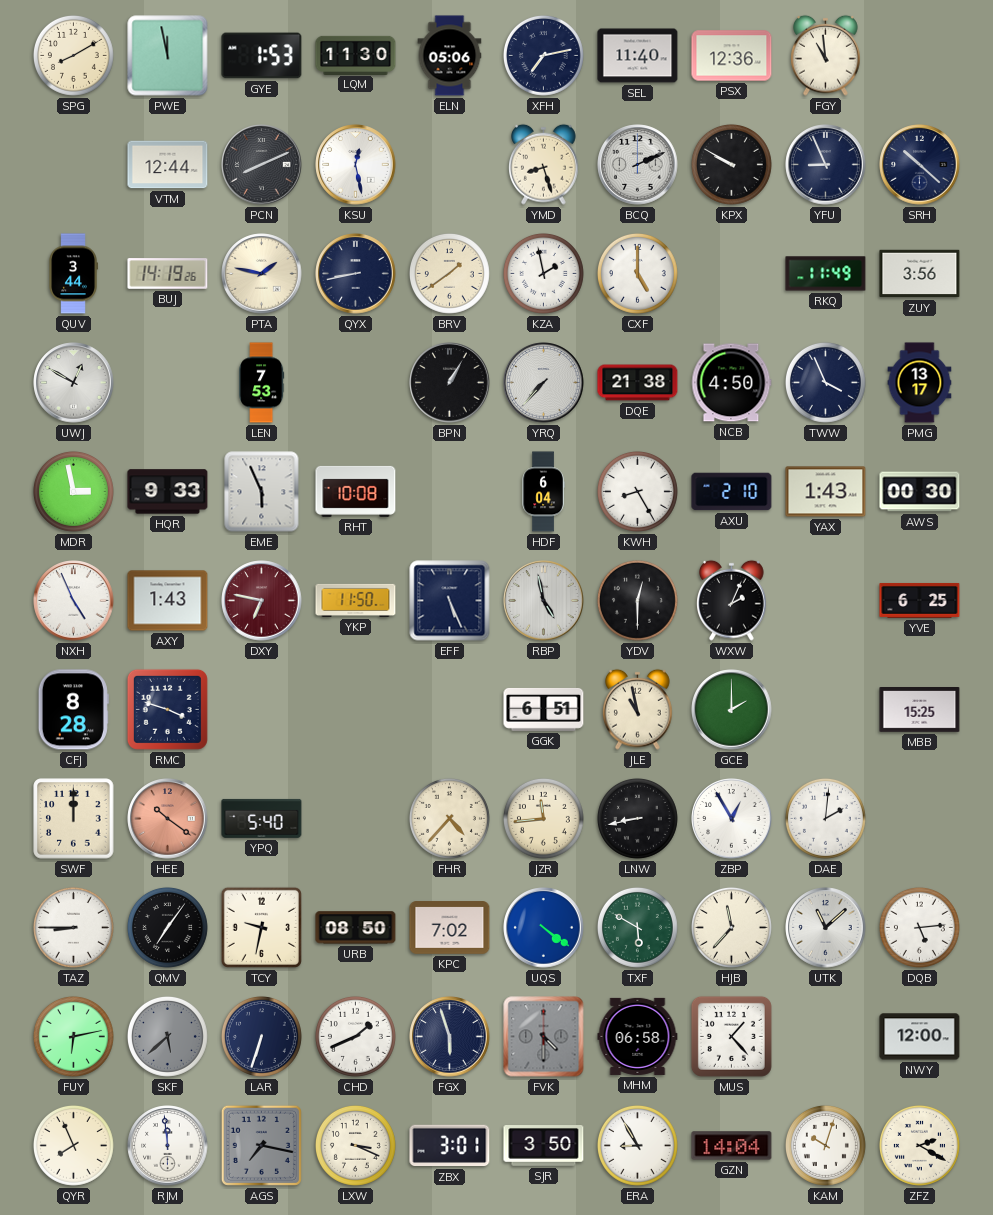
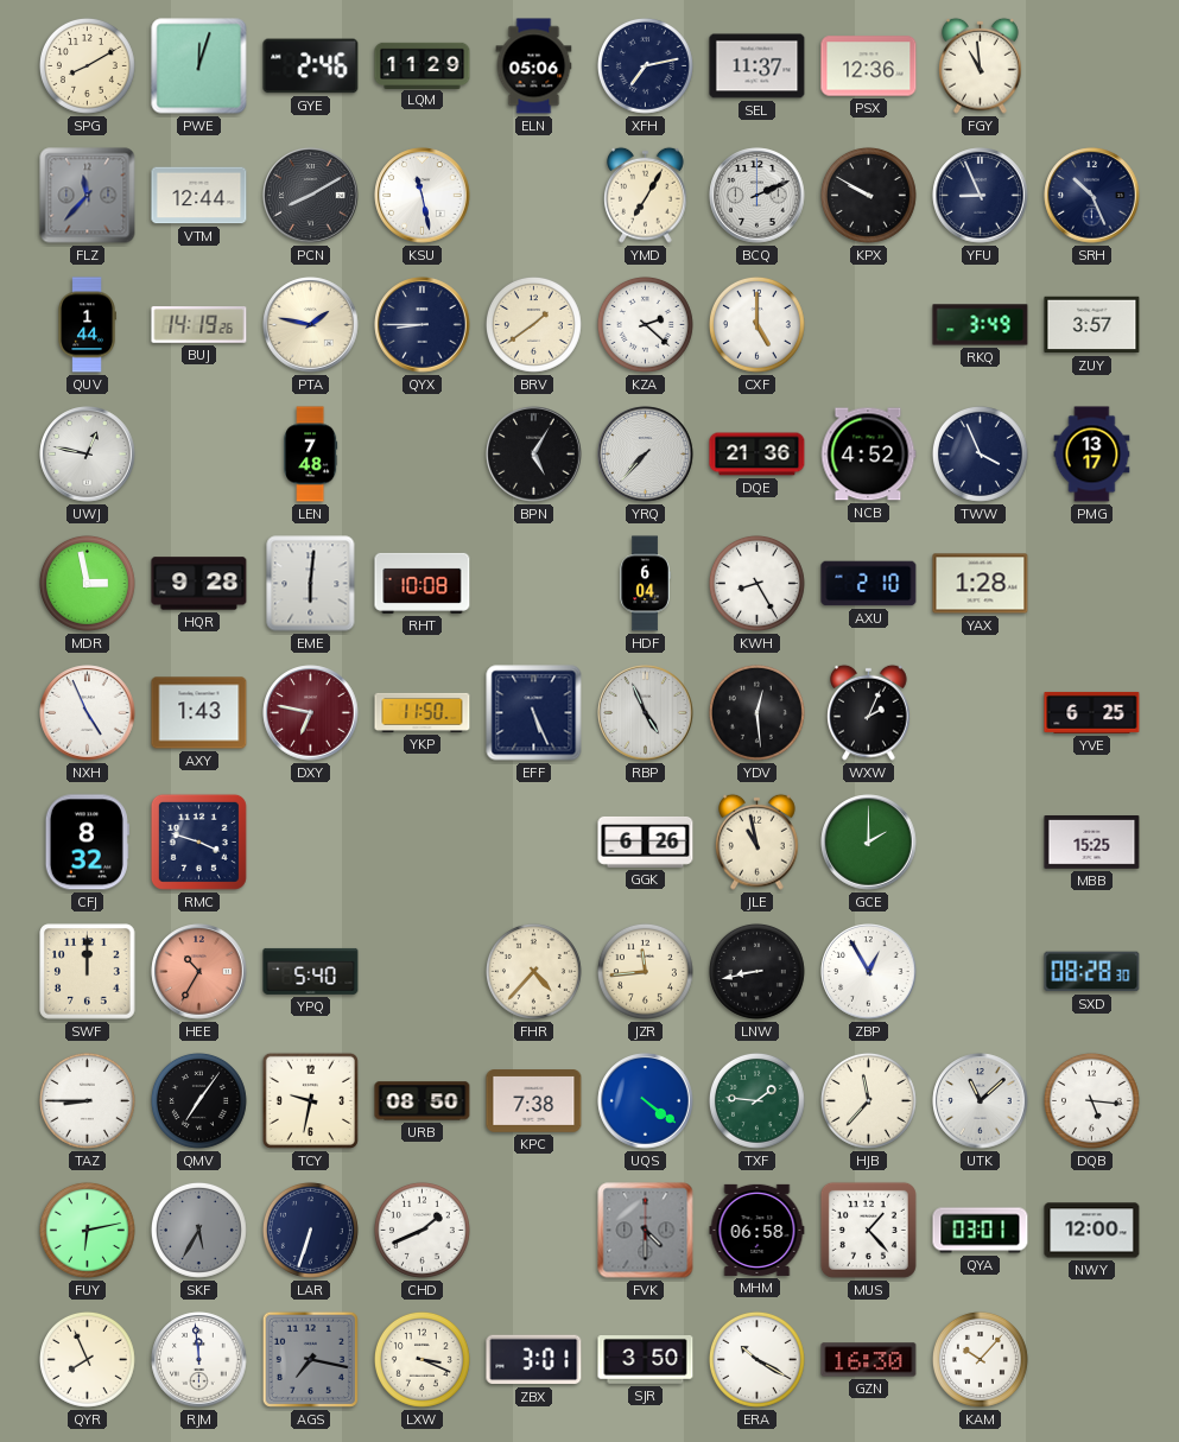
PWE: 11:58 -> 12:03
GYE: 1:53 -> 2:46
LQM: 11:30 -> 11:29
SEL: 11:40 -> 11:37
FLZ: none -> 11:37
PCN: 8:11 -> 8:10
KSU: 12:28 -> 11:28
YMD: 8:27 -> 7:05
SRH: 10:22 -> 10:26
QUV: 3:44 -> 1:44
QYX: 8:43 -> 8:45
KZA: 1:58 -> 2:22
RKQ: 11:49 -> 3:49
ZUY: 3:56 -> 3:57
UWJ: 12:50 -> 12:47
LEN: 7:53 -> 7:48
BPN: 1:05 -> 5:05
DQE: 21:38 -> 21:36
NCB: 4:50 -> 4:52
HQR: 9:33 -> 9:28
EME: 5:56 -> 6:01
YAX: 1:43 -> 1:28
AWS: 00:30 -> none
RBP: 4:58 -> 4:56
YDV: 12:30 -> 12:29
CFJ: 8:28 -> 8:32
GGK: 6:51 -> 6:26
HEE: 10:21 -> 10:35
DAE: 2:01 -> none
SXD: none -> 08:28
KPC: 7:02 -> 7:38
TXF: 5:50 -> 1:46
DQB: 5:14 -> 5:16
SKF: 5:38 -> 5:35
FGX: 5:57 -> none
QYA: none -> 03:01
ERA: 8:55 -> 10:20
GZN: 14:04 -> 16:30
KAM: 10:03 -> 10:07
ZFZ: 2:20 -> none
